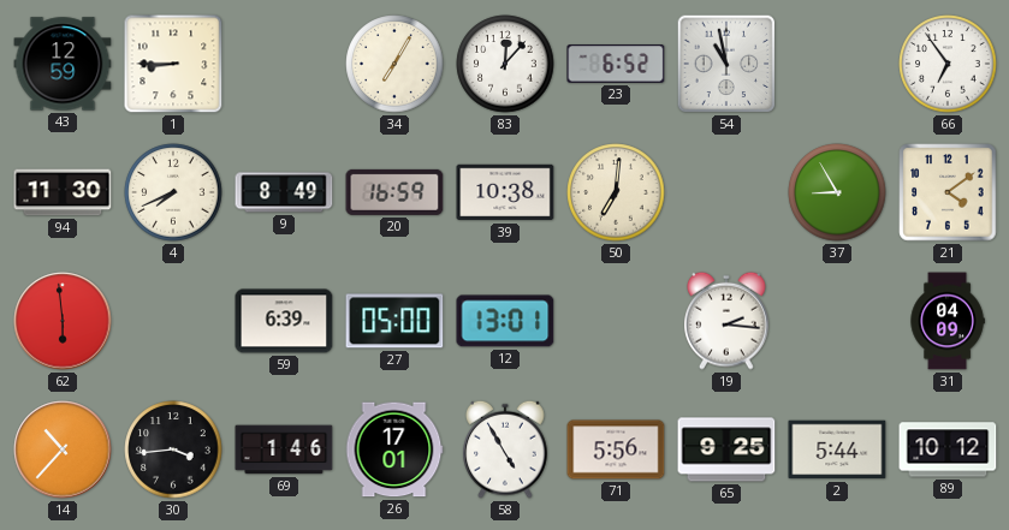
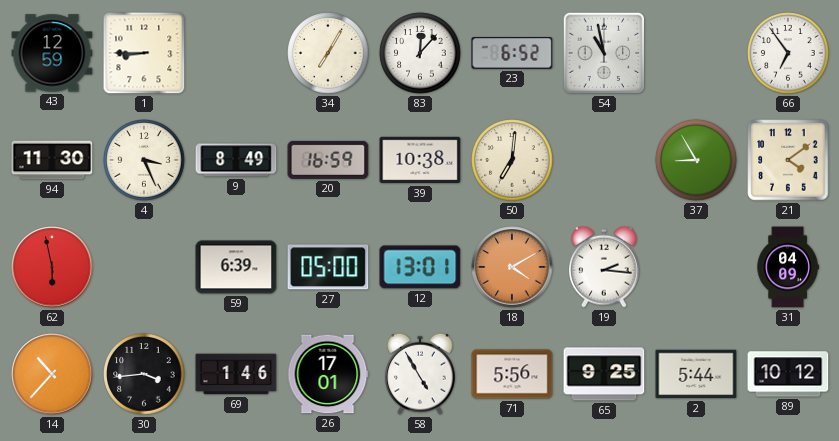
4: 7:41 -> 3:26
62: 5:59 -> 5:58
18: none -> 4:10
